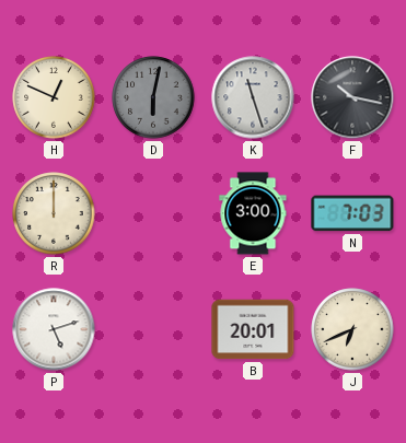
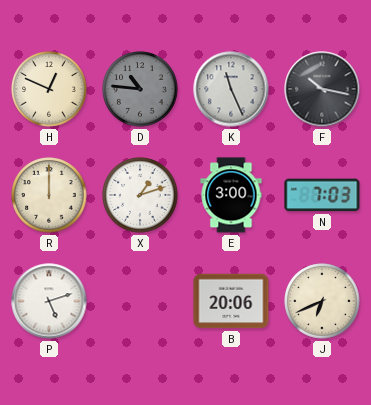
D: 6:02 -> 10:46
K: 11:27 -> 11:26
X: none -> 1:12
B: 20:01 -> 20:06
